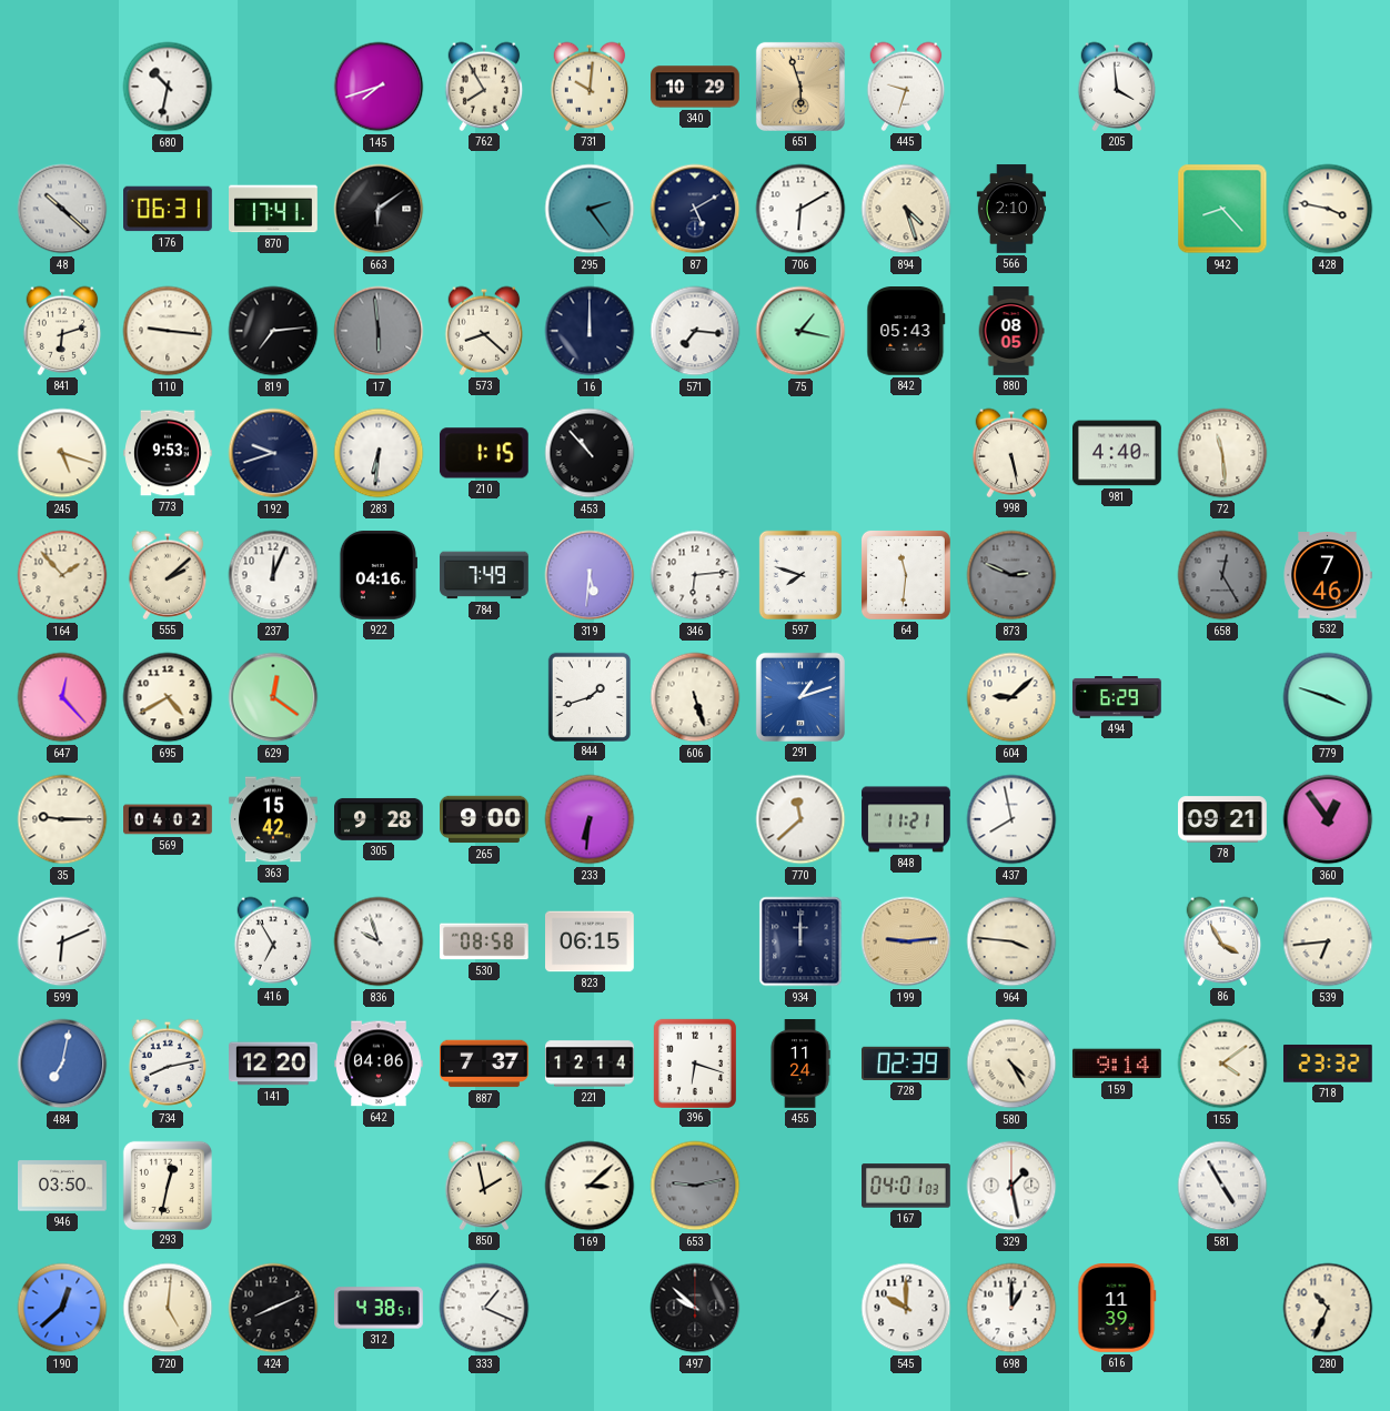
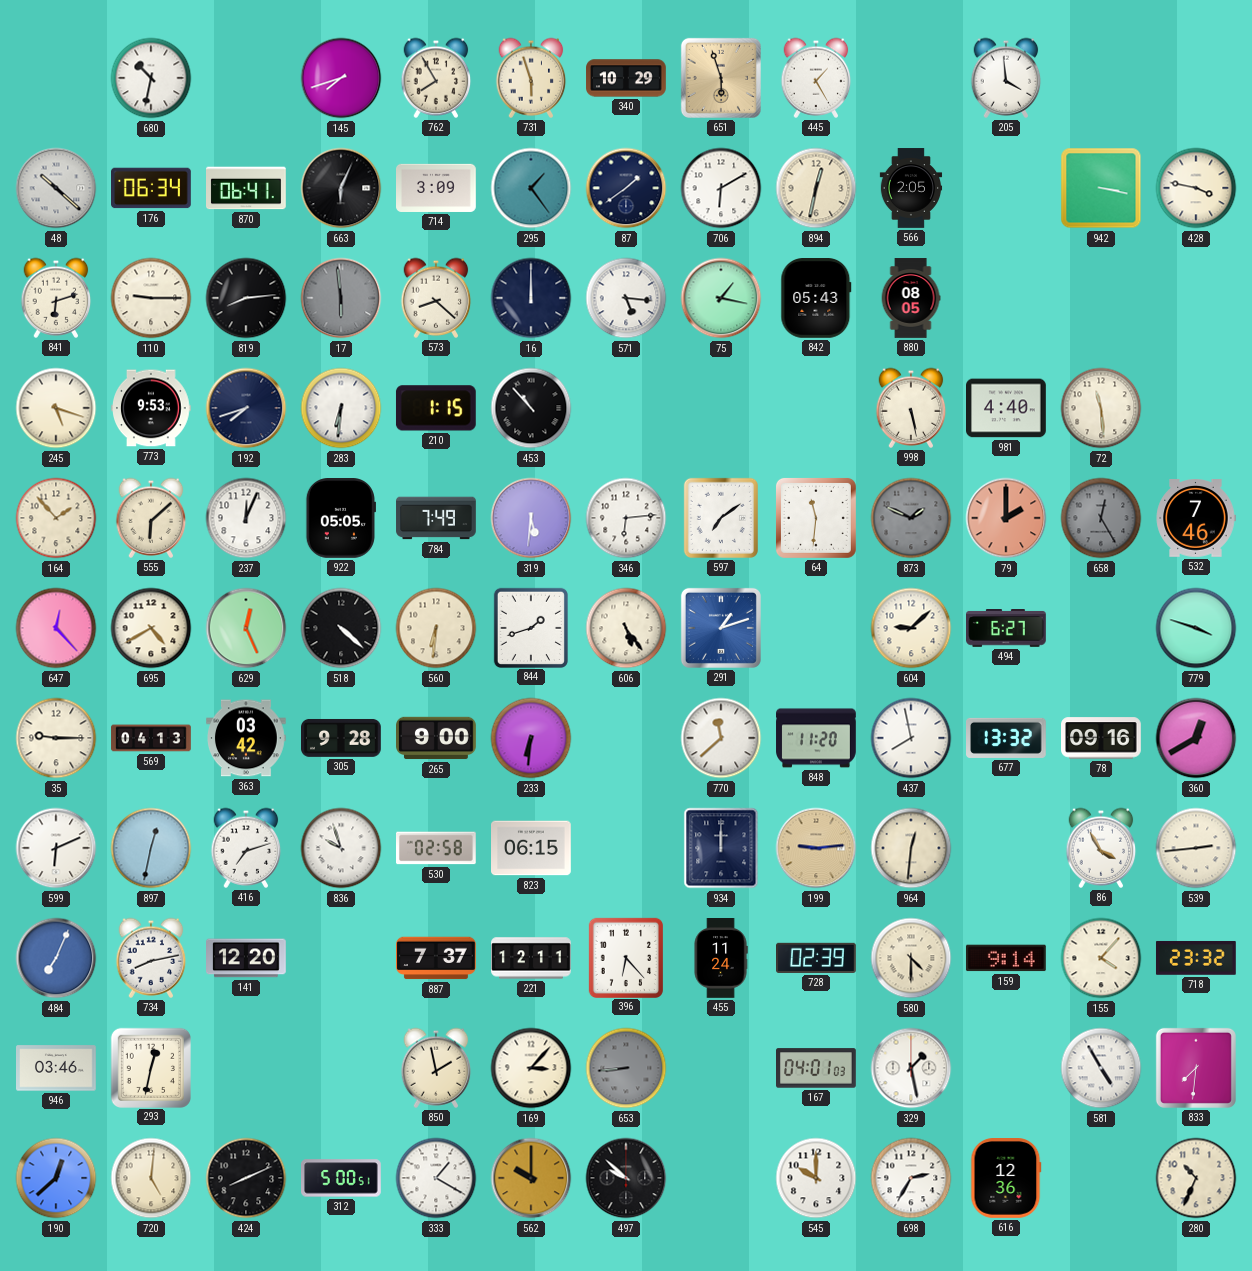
731: 10:01 -> 5:57
445: 9:33 -> 1:25
176: 06:31 -> 06:34
870: 17:41 -> 06:41
663: 6:09 -> 6:04
714: none -> 3:09
295: 2:24 -> 1:24
87: 5:10 -> 1:39
894: 4:27 -> 12:32
566: 2:10 -> 2:05
942: 8:23 -> 3:17
110: 9:16 -> 9:15
819: 7:14 -> 8:14
571: 7:16 -> 5:16
192: 9:42 -> 7:42
555: 2:08 -> 6:08
922: 04:16 -> 05:05
597: 7:48 -> 7:09
873: 2:49 -> 1:49
79: none -> 2:00
629: 12:21 -> 12:26
518: none -> 4:22
560: none -> 6:31
606: 5:27 -> 5:24
494: 6:29 -> 6:27
569: 04:02 -> 04:13
363: 15:42 -> 03:42
848: 11:21 -> 11:20
677: none -> 13:32
78: 09:21 -> 09:16
360: 12:54 -> 12:40
897: none -> 12:32
416: 6:55 -> 7:12
530: 08:58 -> 02:58
964: 3:46 -> 12:31
539: 6:44 -> 2:44
484: 7:02 -> 7:04
642: 04:06 -> none
221: 12:14 -> 12:11
396: 6:18 -> 6:23
580: 4:25 -> 4:30
155: 4:09 -> 4:07
946: 03:50 -> 03:46
169: 3:08 -> 3:07
653: 9:13 -> 8:44
833: none -> 7:31
312: 4:38 -> 5:00
333: 1:19 -> 1:20
562: none -> 10:00
698: 1:00 -> 2:35
616: 11:39 -> 12:36
